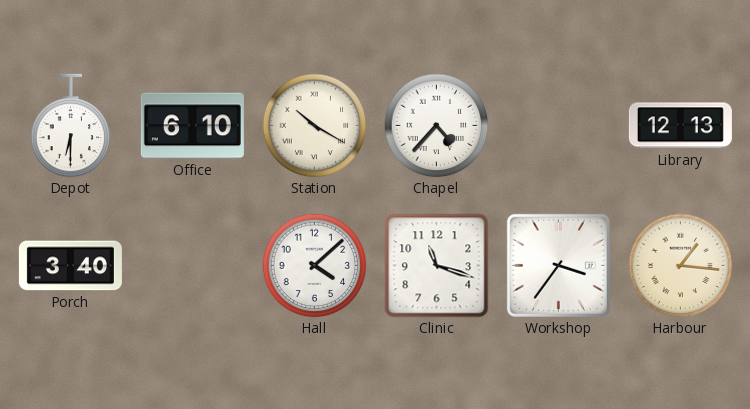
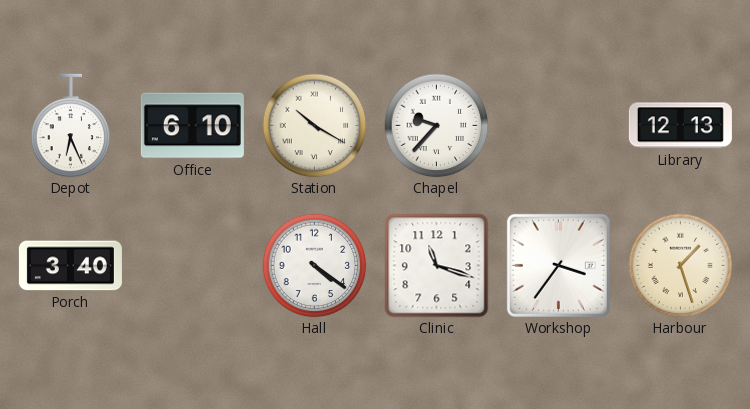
Depot: 6:30 -> 6:26
Chapel: 4:37 -> 9:37
Hall: 4:08 -> 4:21
Harbour: 1:16 -> 1:27
